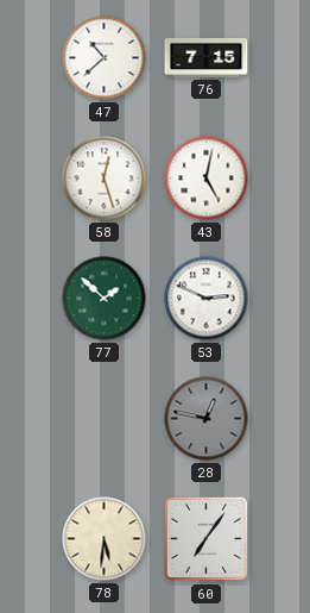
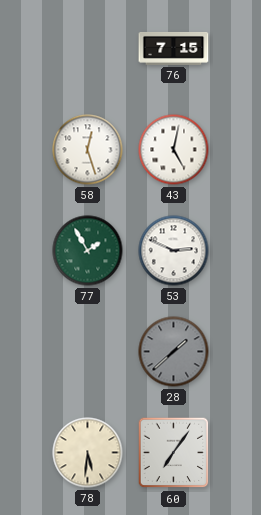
47: 10:38 -> none
77: 1:52 -> 1:55
28: 12:47 -> 1:38
